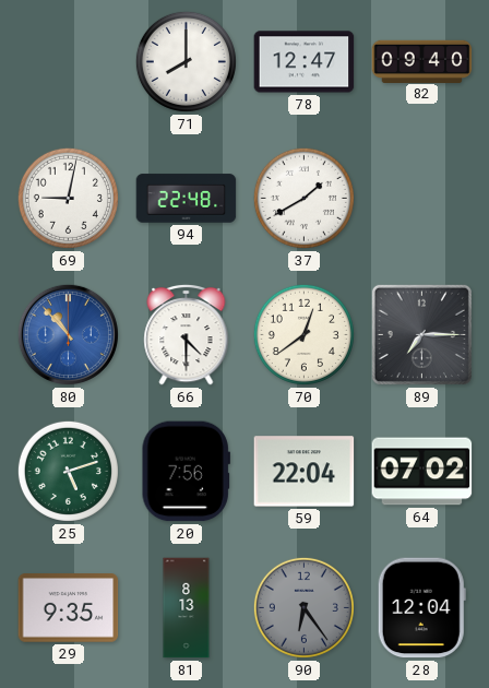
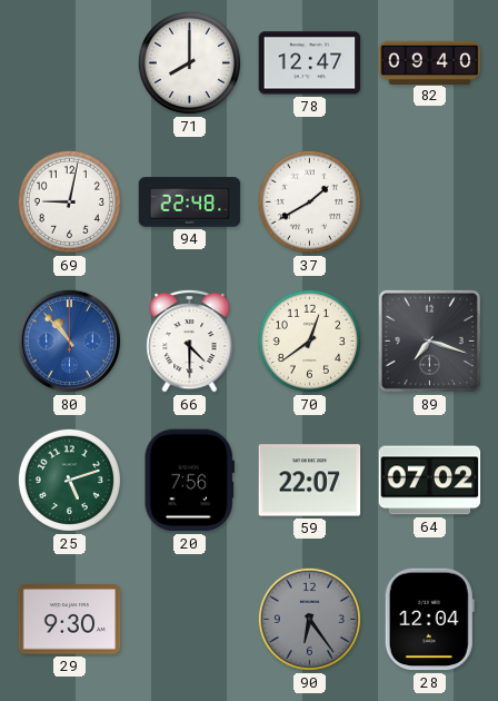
89: 7:15 -> 7:18
59: 22:04 -> 22:07
29: 9:35 -> 9:30
81: 8:13 -> none
